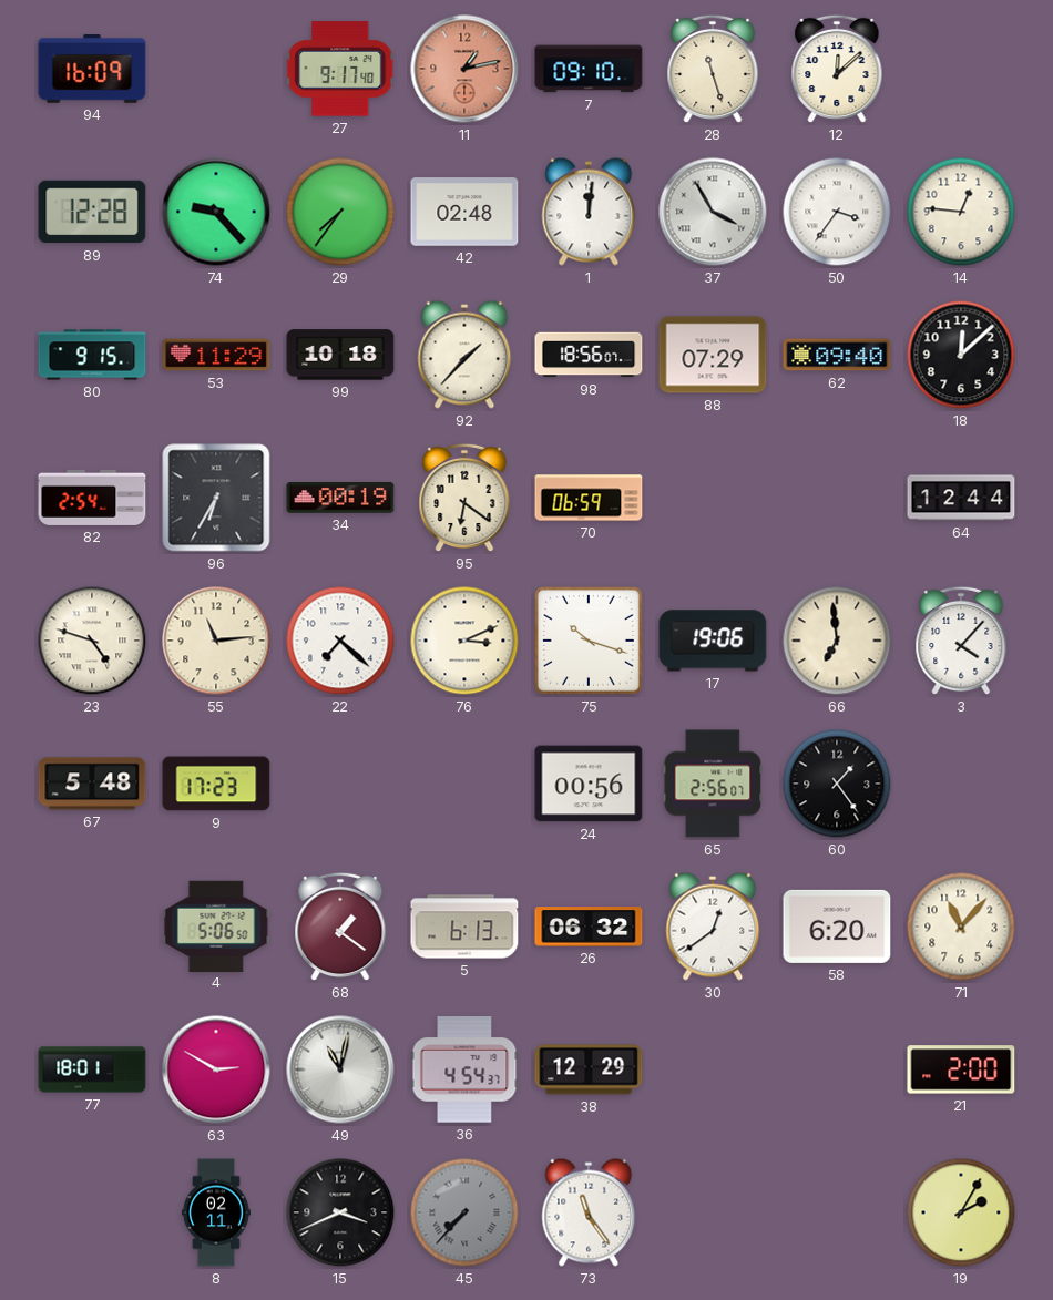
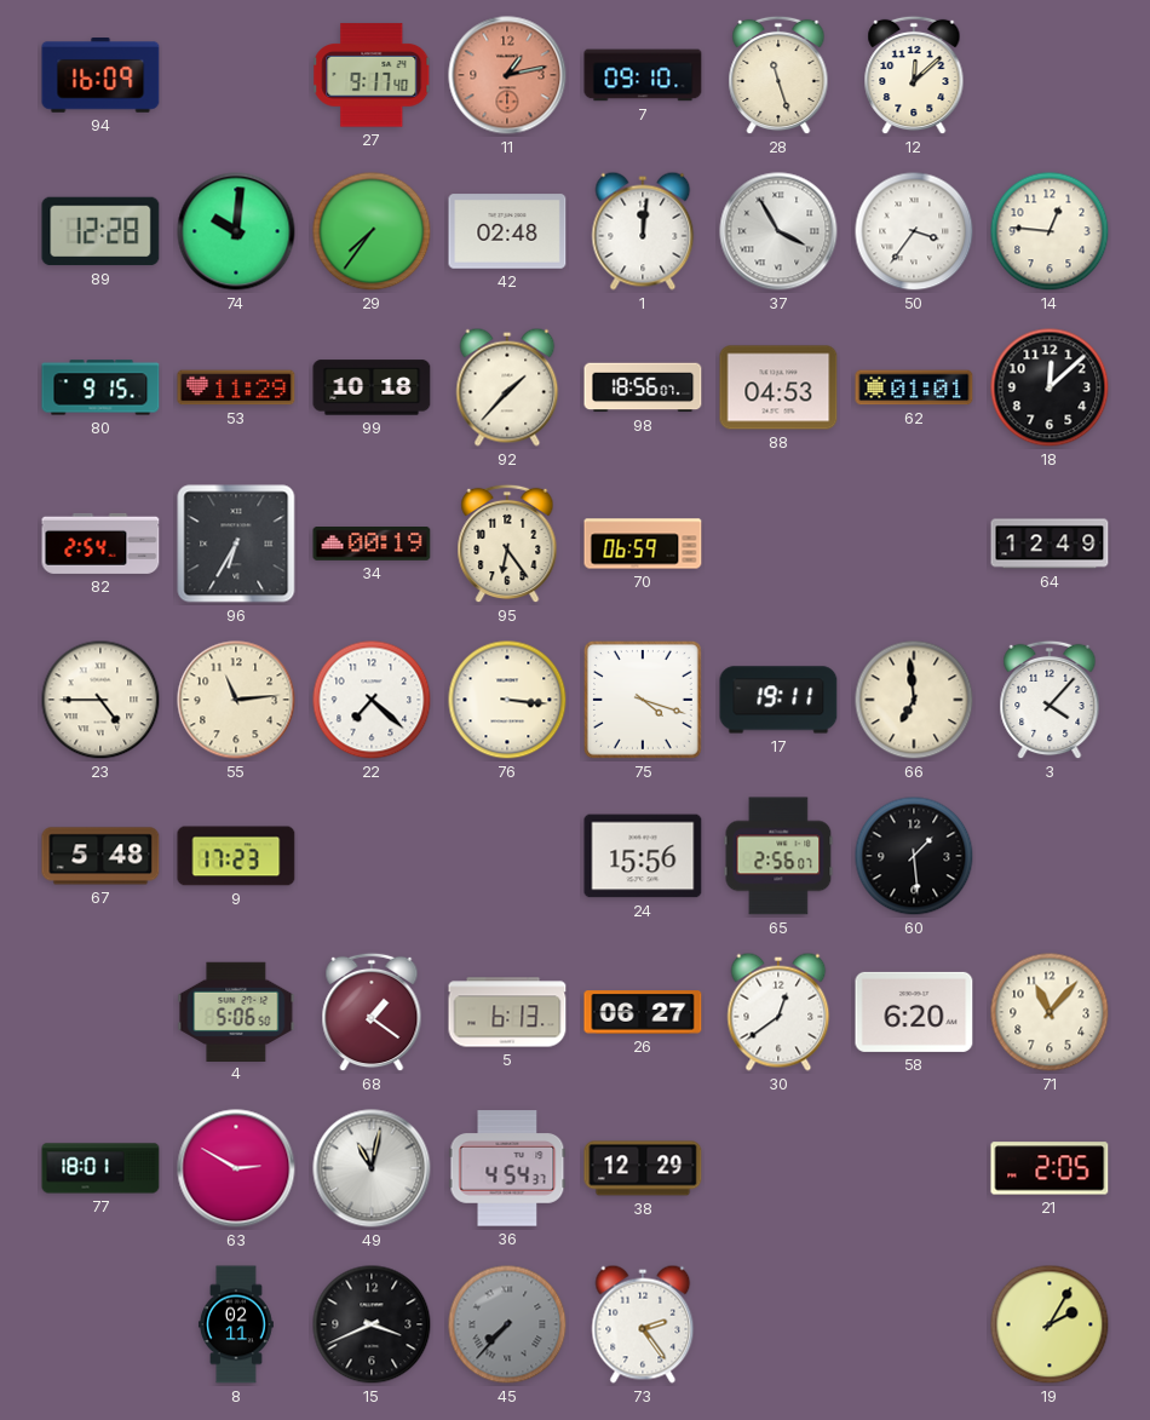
74: 9:23 -> 10:01
88: 07:29 -> 04:53
62: 09:40 -> 01:01
95: 6:21 -> 6:24
64: 12:44 -> 12:49
23: 4:48 -> 4:45
76: 3:11 -> 3:16
75: 10:18 -> 4:18
17: 19:06 -> 19:11
24: 00:56 -> 15:56
60: 1:24 -> 1:29
26: 06:32 -> 06:27
21: 2:00 -> 2:05
73: 11:24 -> 2:24
